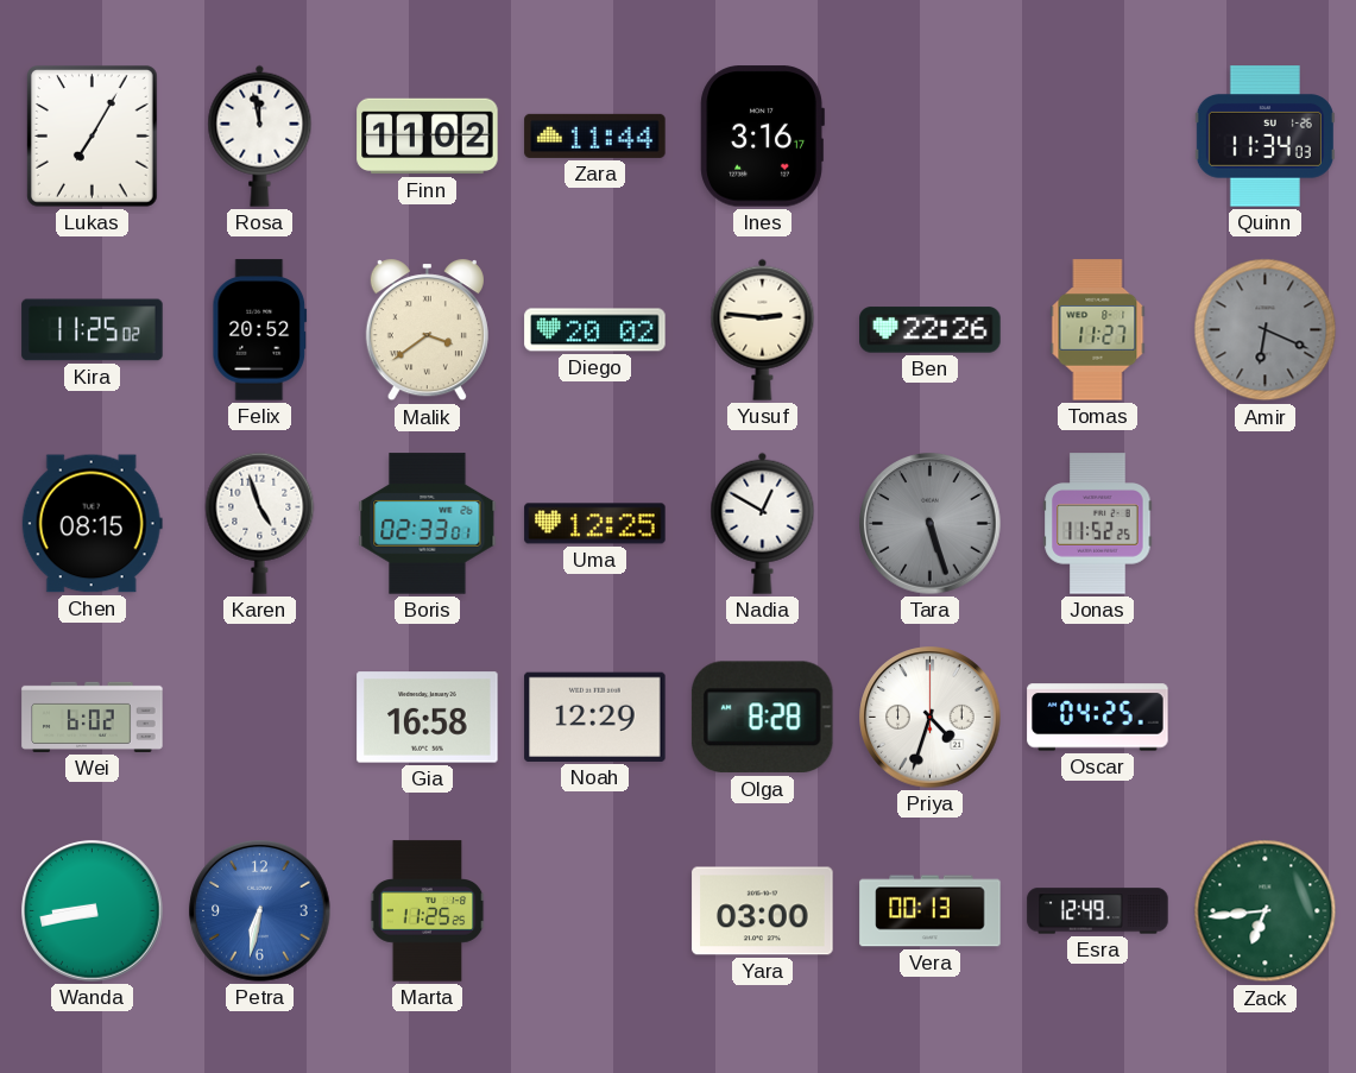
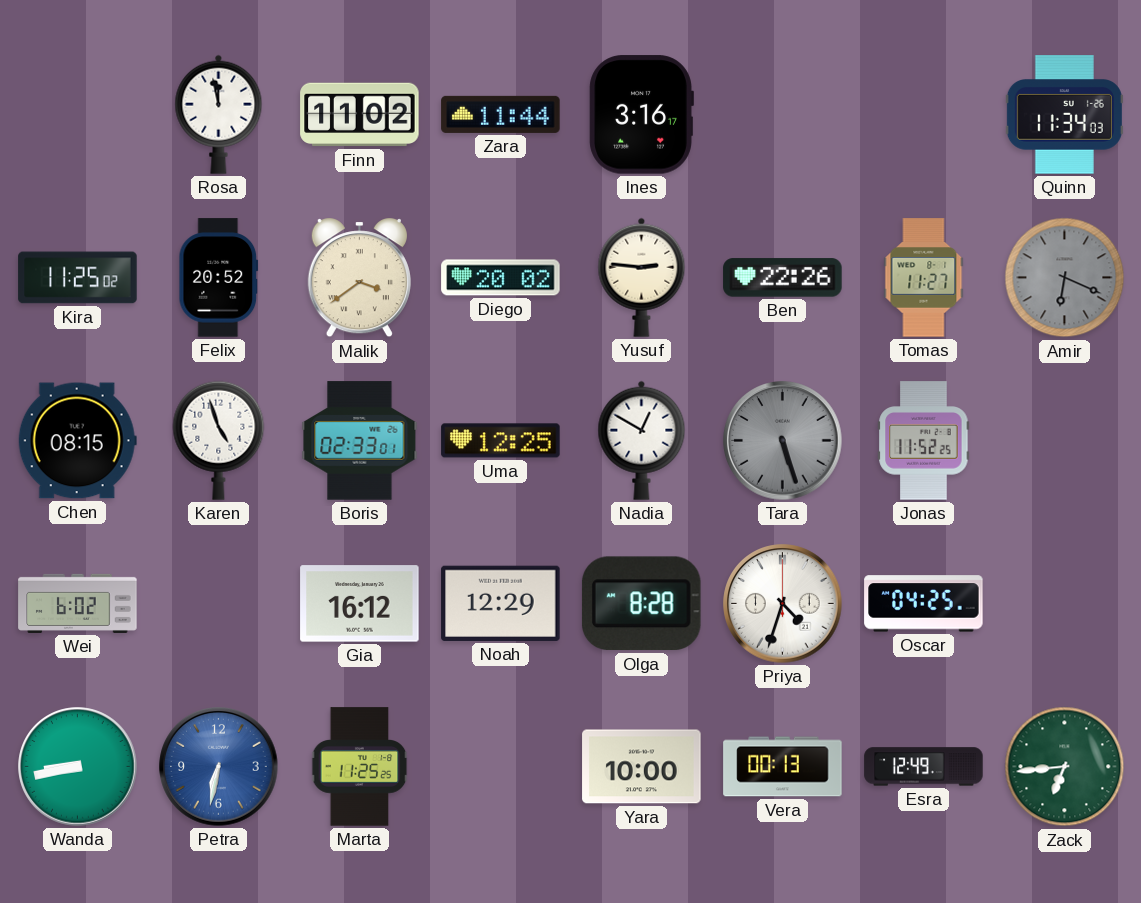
Lukas: 7:05 -> none
Gia: 16:58 -> 16:12
Yara: 03:00 -> 10:00
